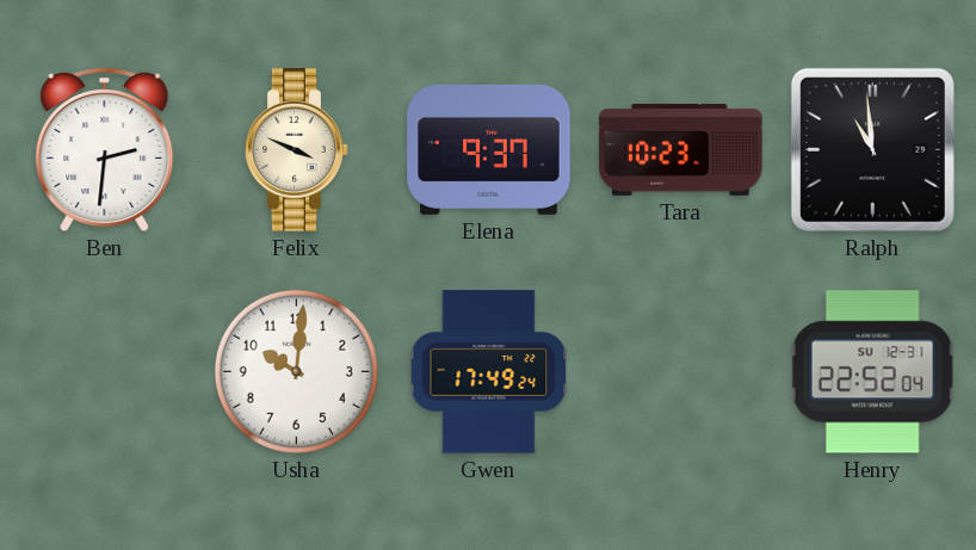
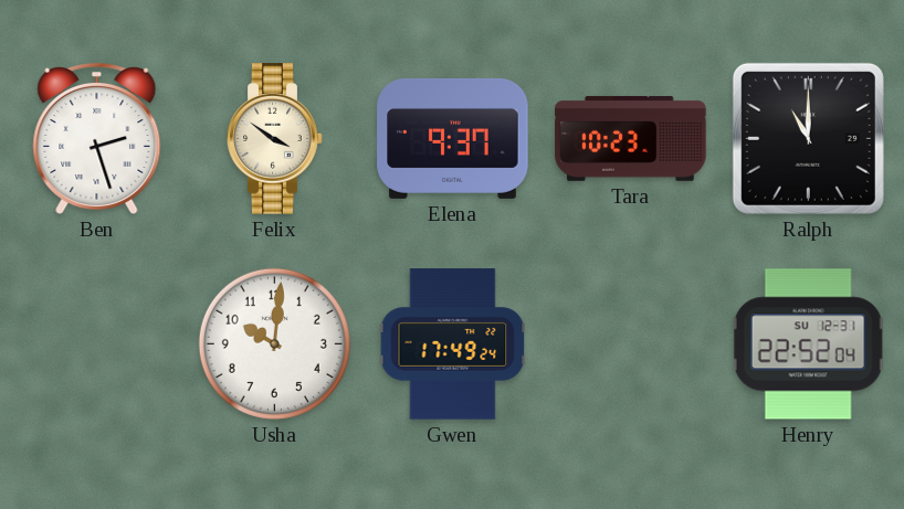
Ben: 2:31 -> 2:27
Felix: 3:49 -> 3:51
Ralph: 10:59 -> 11:00
